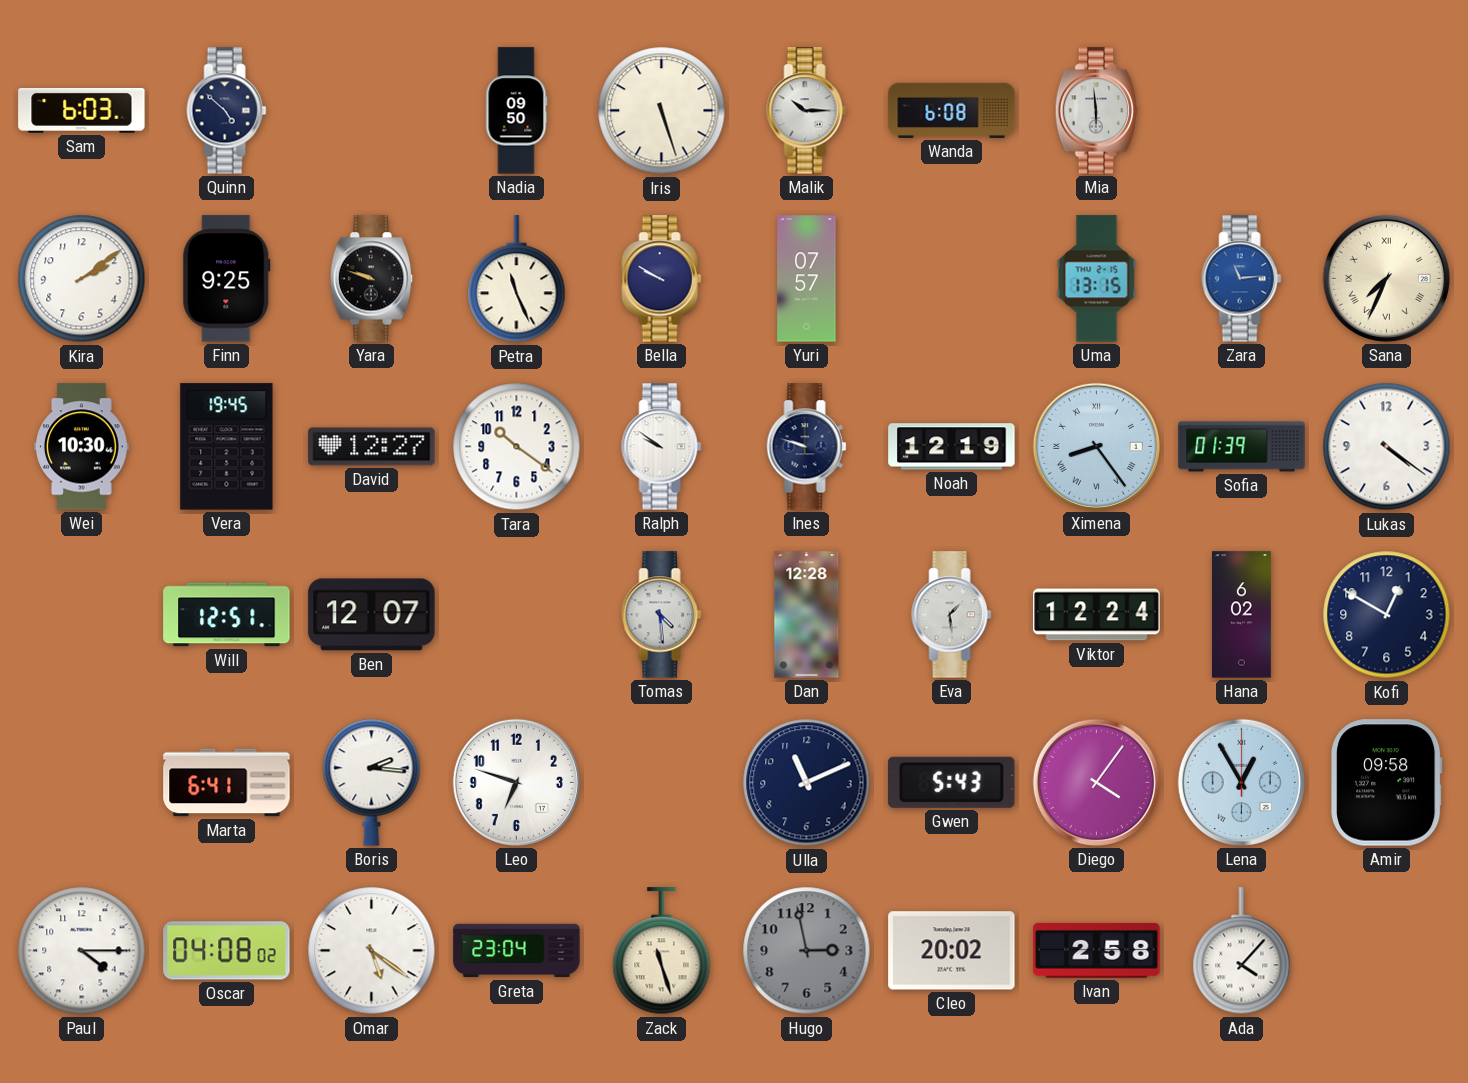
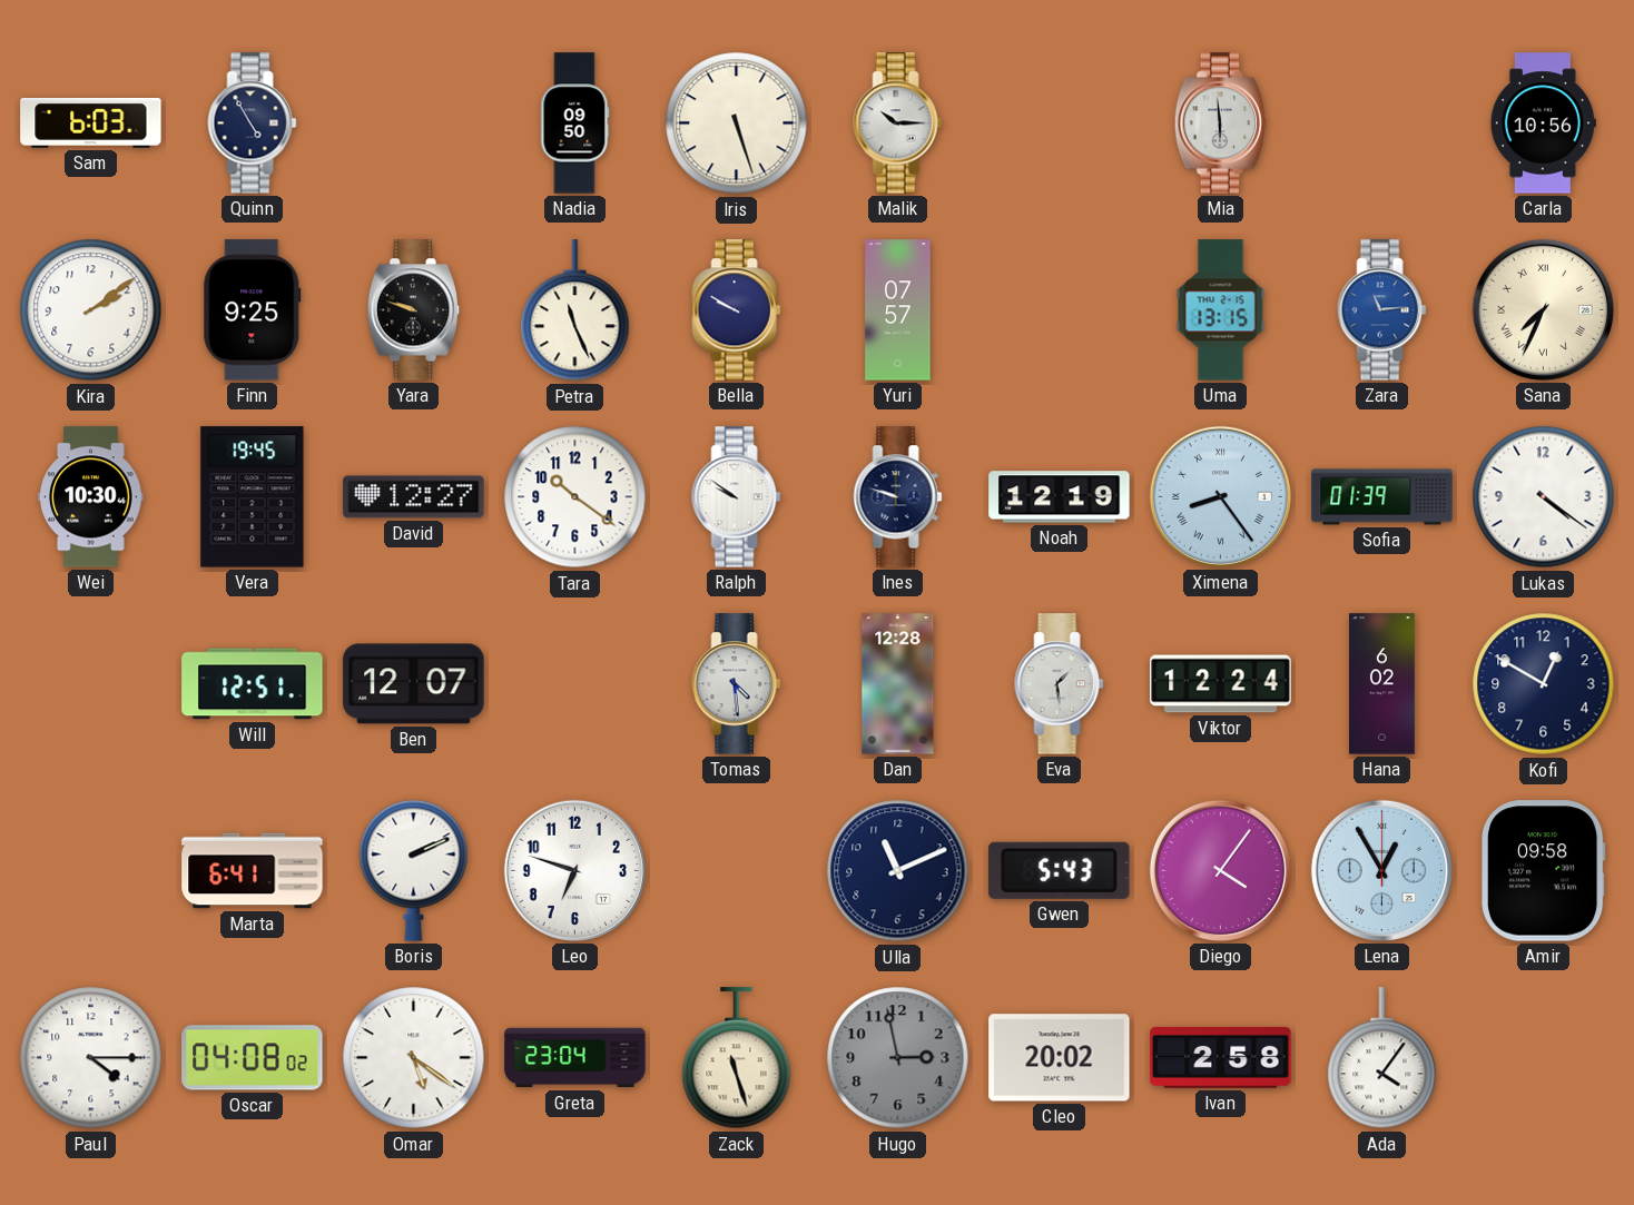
Quinn: 4:52 -> 4:55
Wanda: 6:08 -> none
Carla: none -> 10:56
Boris: 2:16 -> 2:11
Ada: 4:07 -> 4:06
